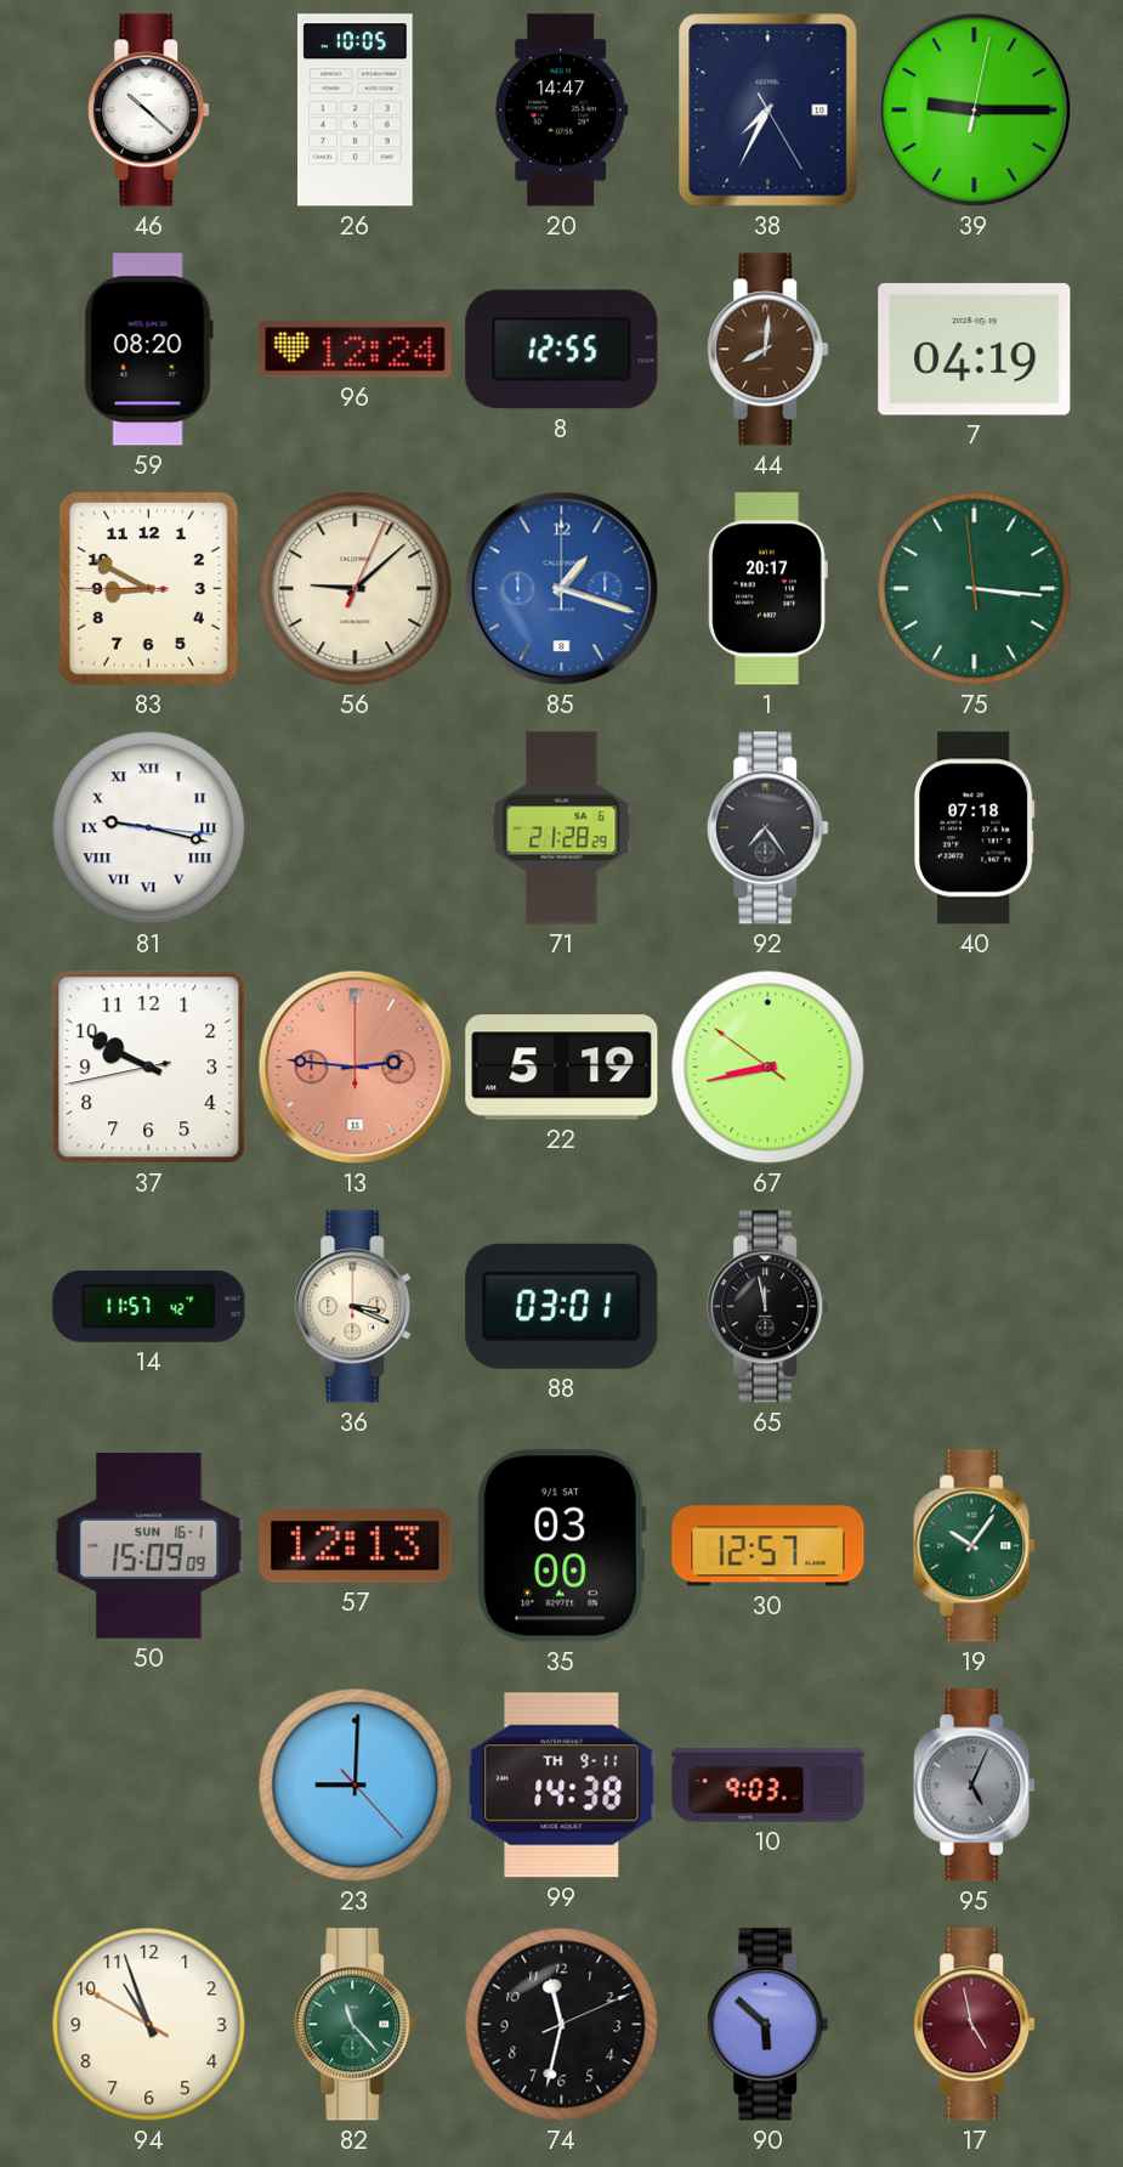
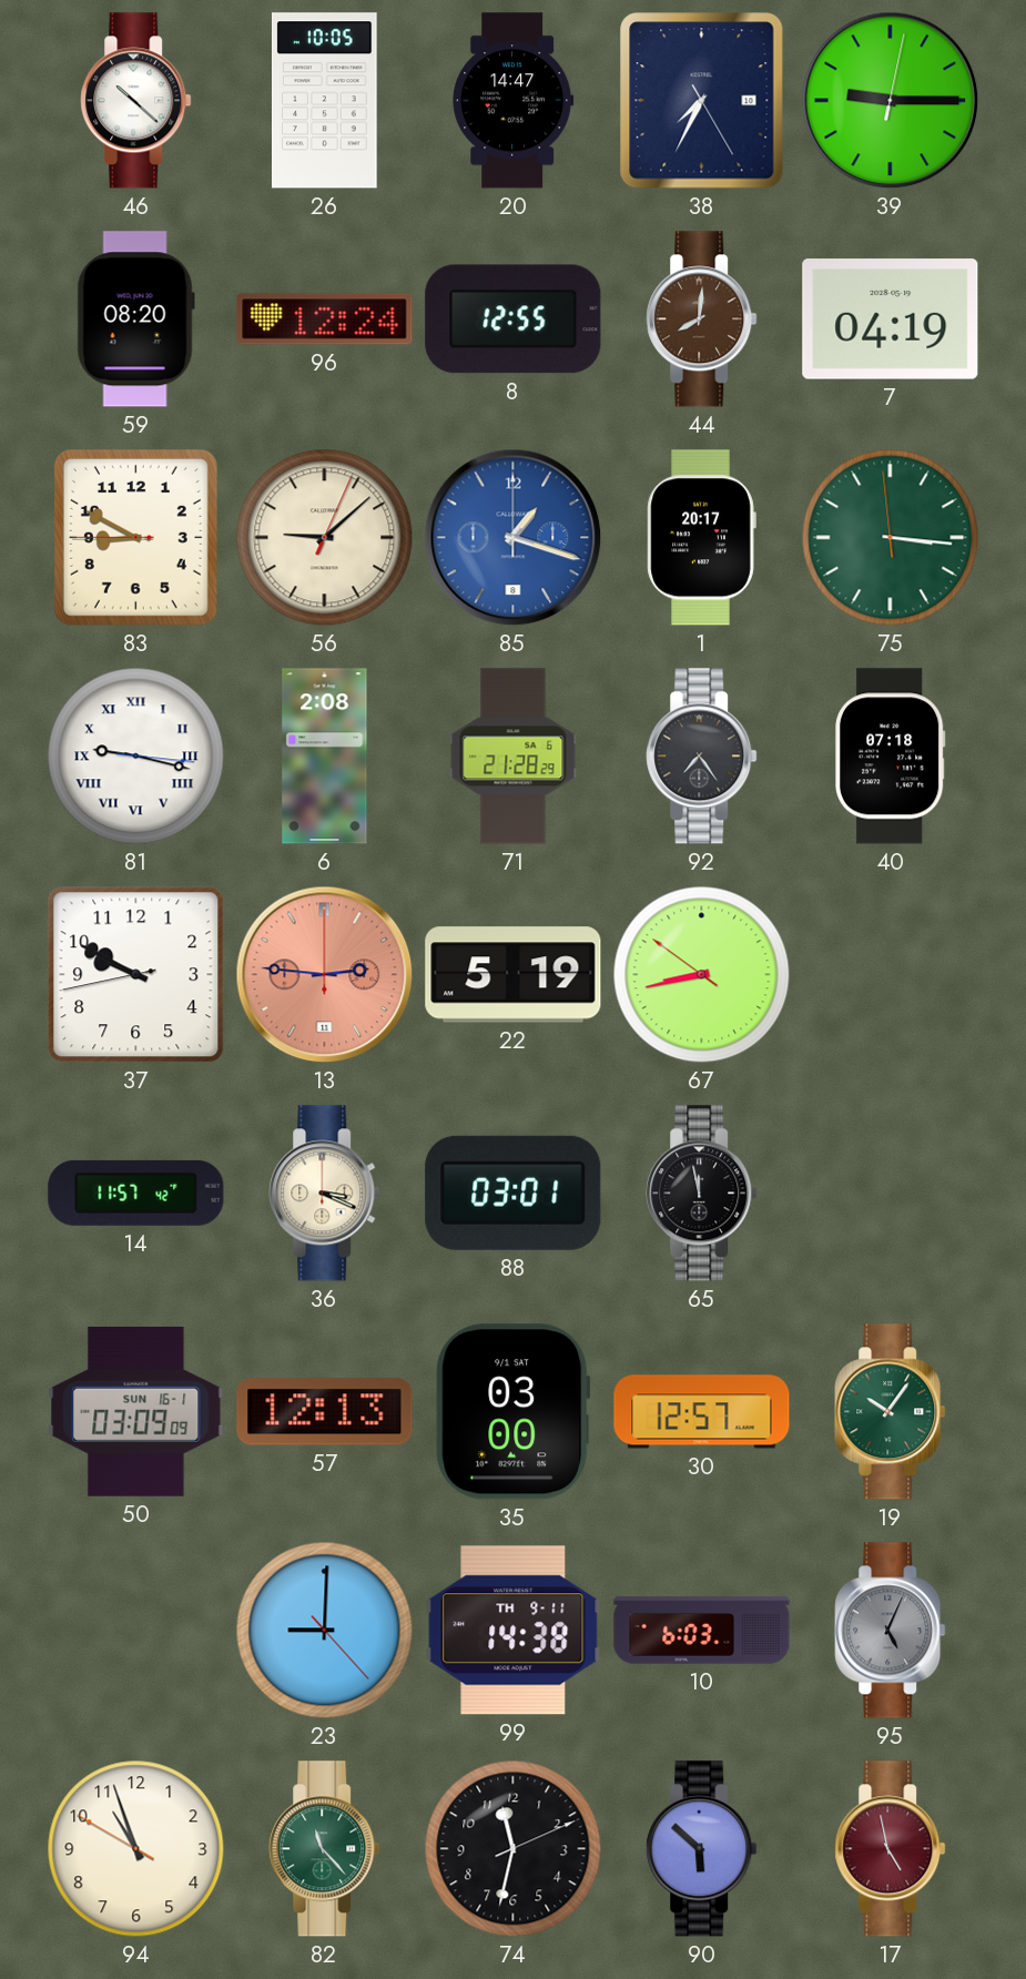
6: none -> 2:08
50: 15:09 -> 03:09
10: 9:03 -> 6:03
